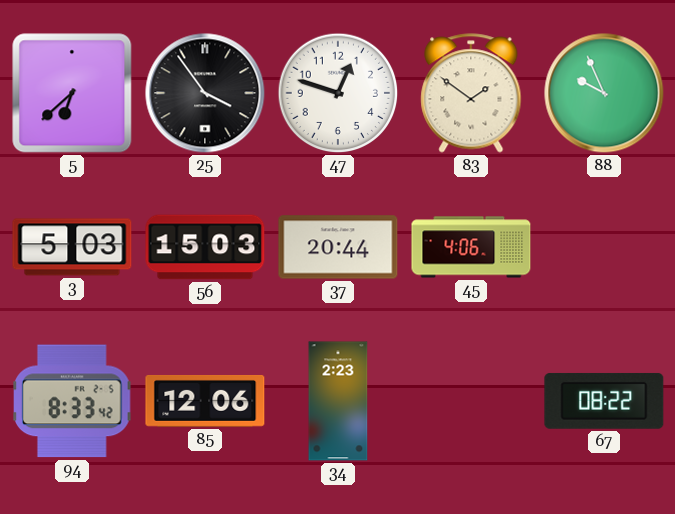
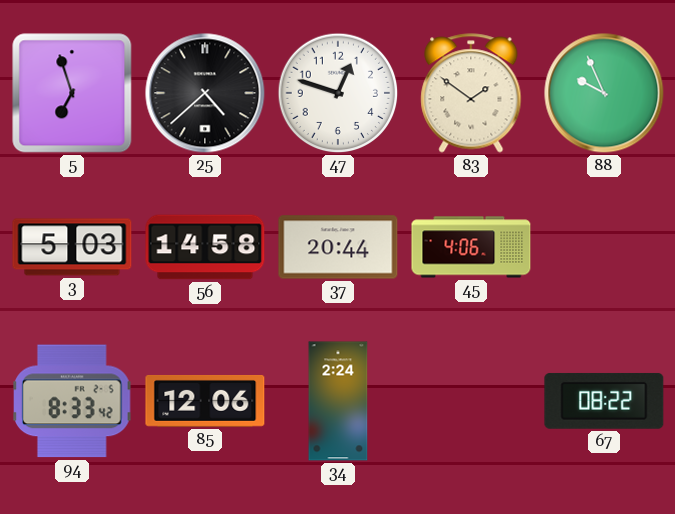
5: 6:38 -> 6:57
25: 3:54 -> 4:38
56: 15:03 -> 14:58
34: 2:23 -> 2:24
